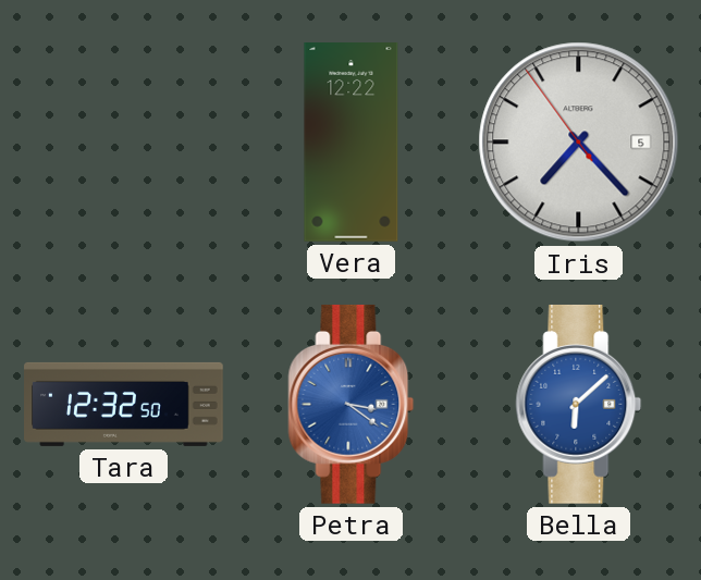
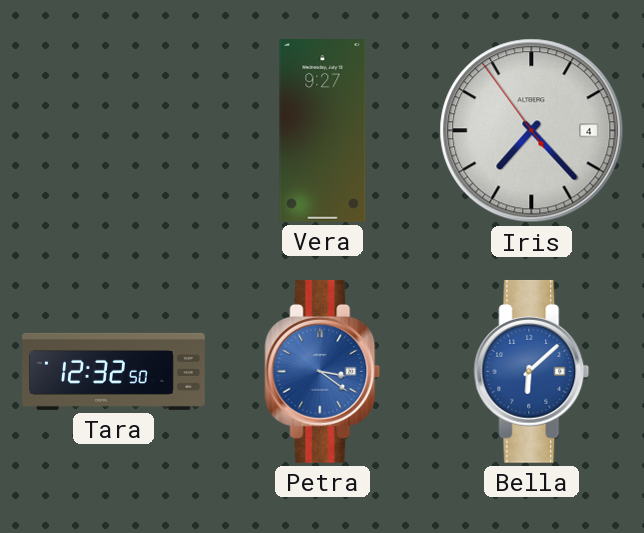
Vera: 12:22 -> 9:27
Iris date: 5 -> 4
